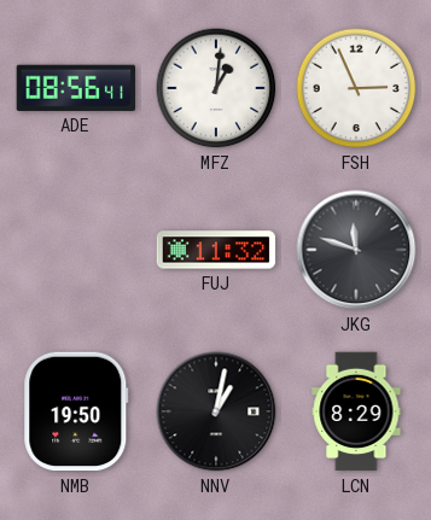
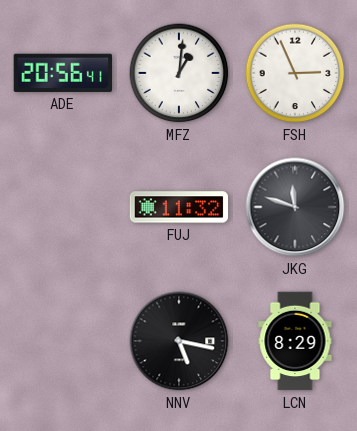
ADE: 08:56 -> 20:56
NMB: 19:50 -> none
NNV: 1:02 -> 5:17
